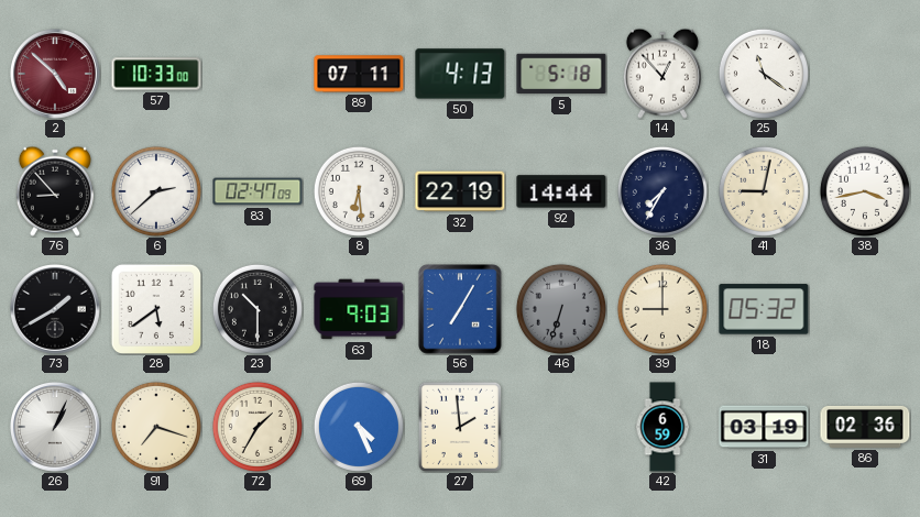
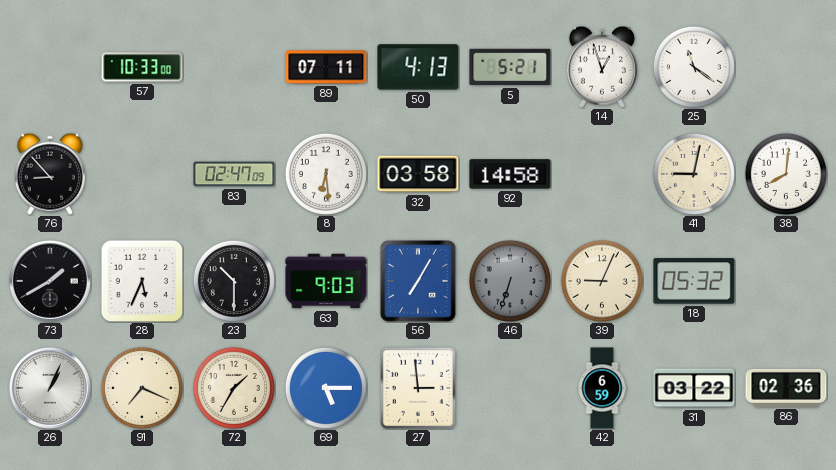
2: 4:52 -> none
5: 5:18 -> 5:21
14: 12:53 -> 12:57
6: 2:38 -> none
32: 22:19 -> 03:58
92: 14:44 -> 14:58
36: 7:35 -> none
38: 3:43 -> 8:01
28: 5:39 -> 5:34
39: 9:00 -> 9:04
91: 7:18 -> 7:19
69: 4:26 -> 5:15
27: 1:59 -> 2:59
31: 03:19 -> 03:22
